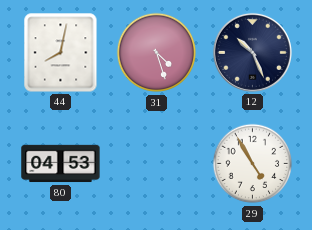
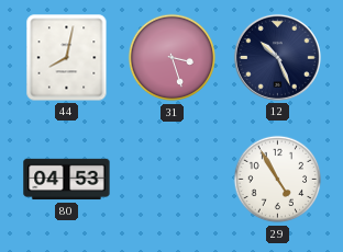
31: 4:27 -> 3:27
